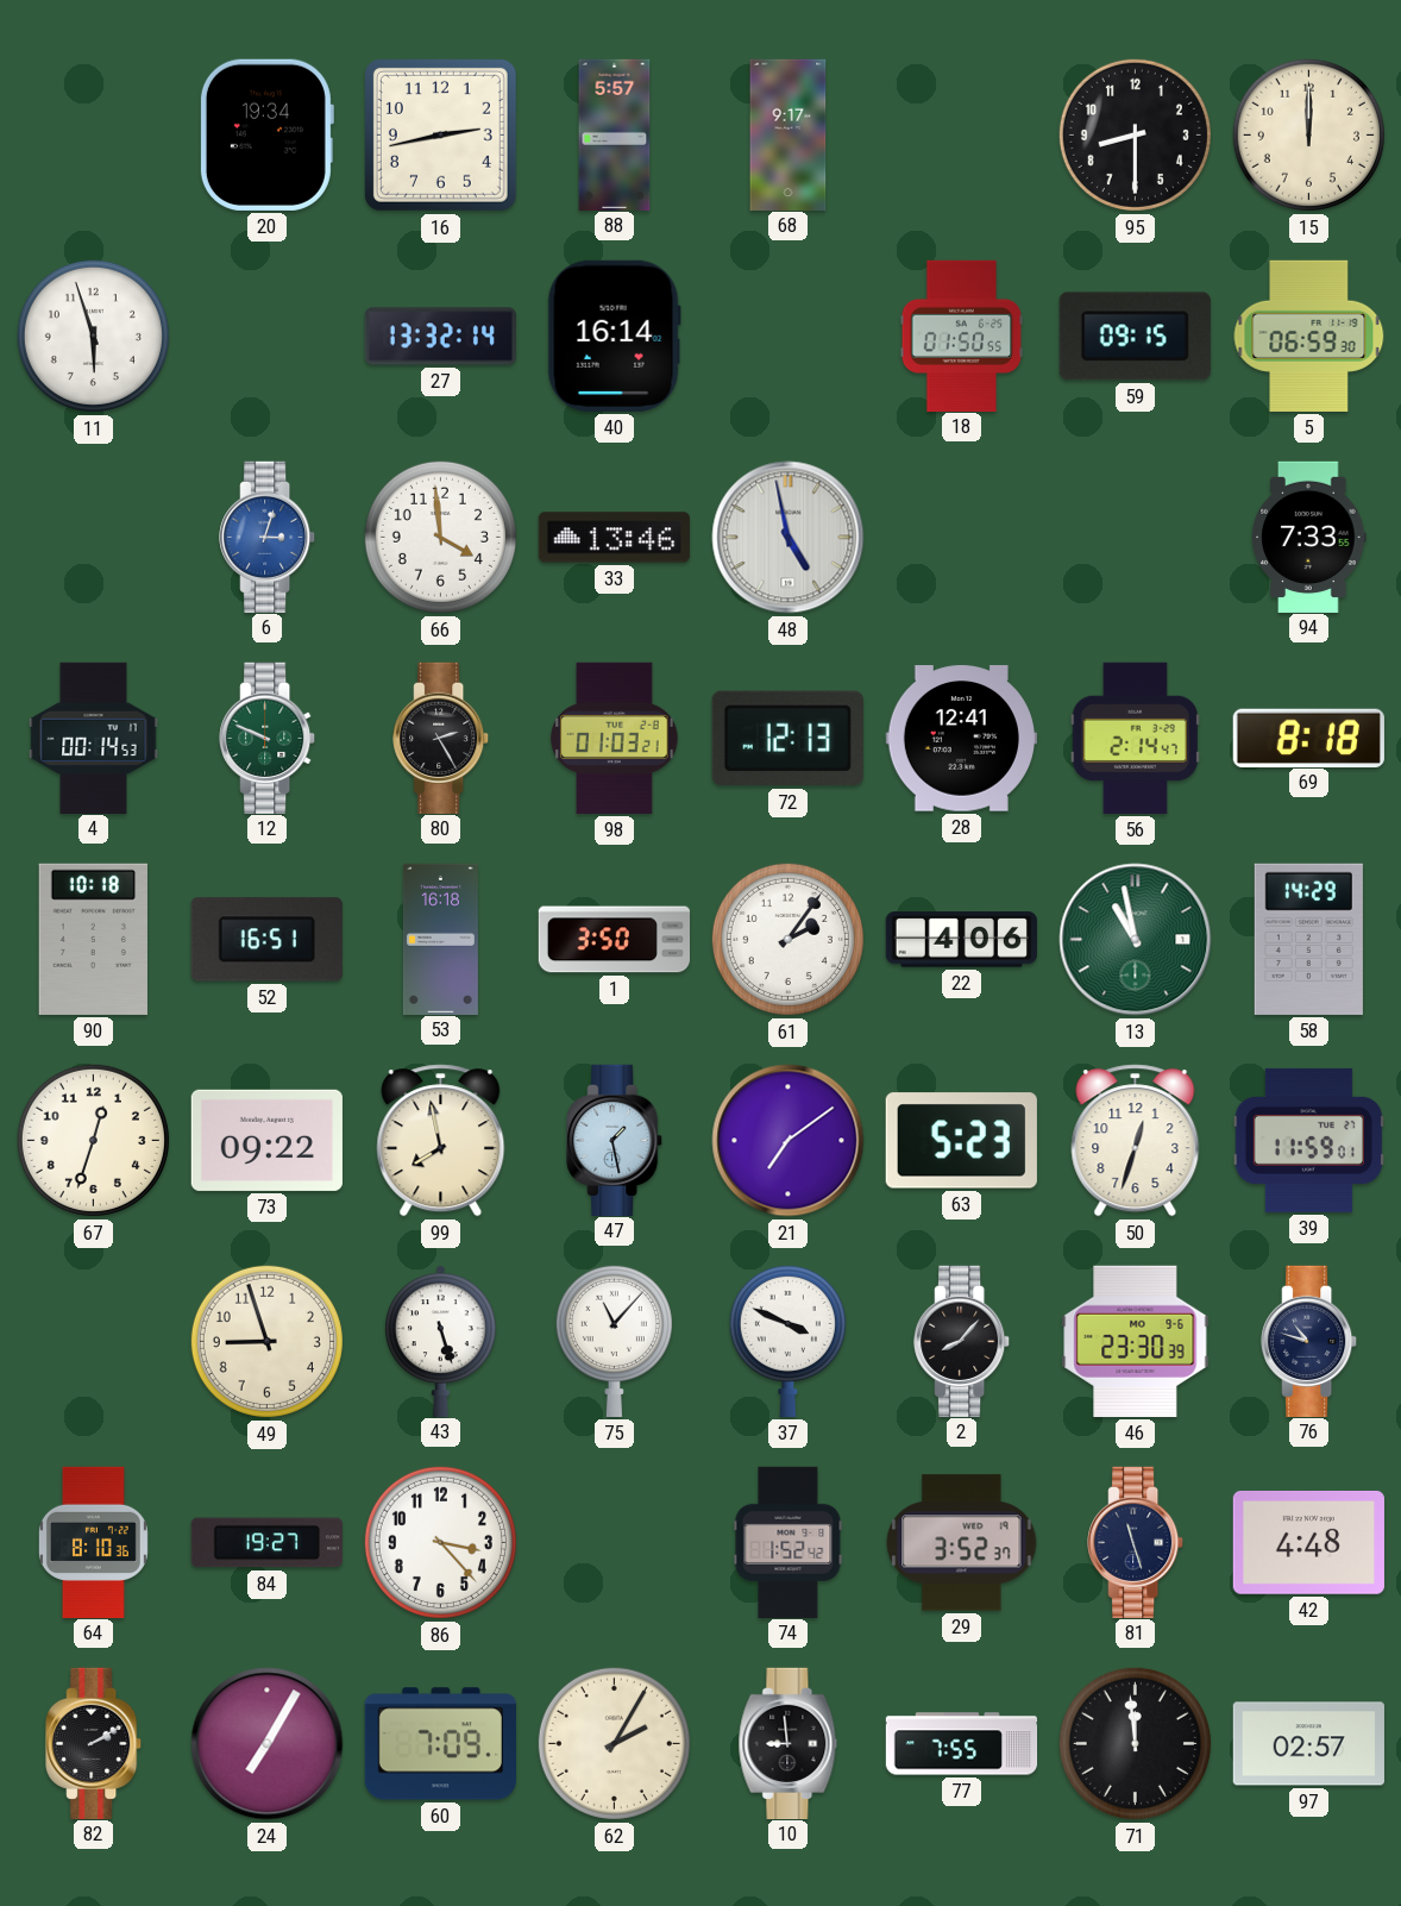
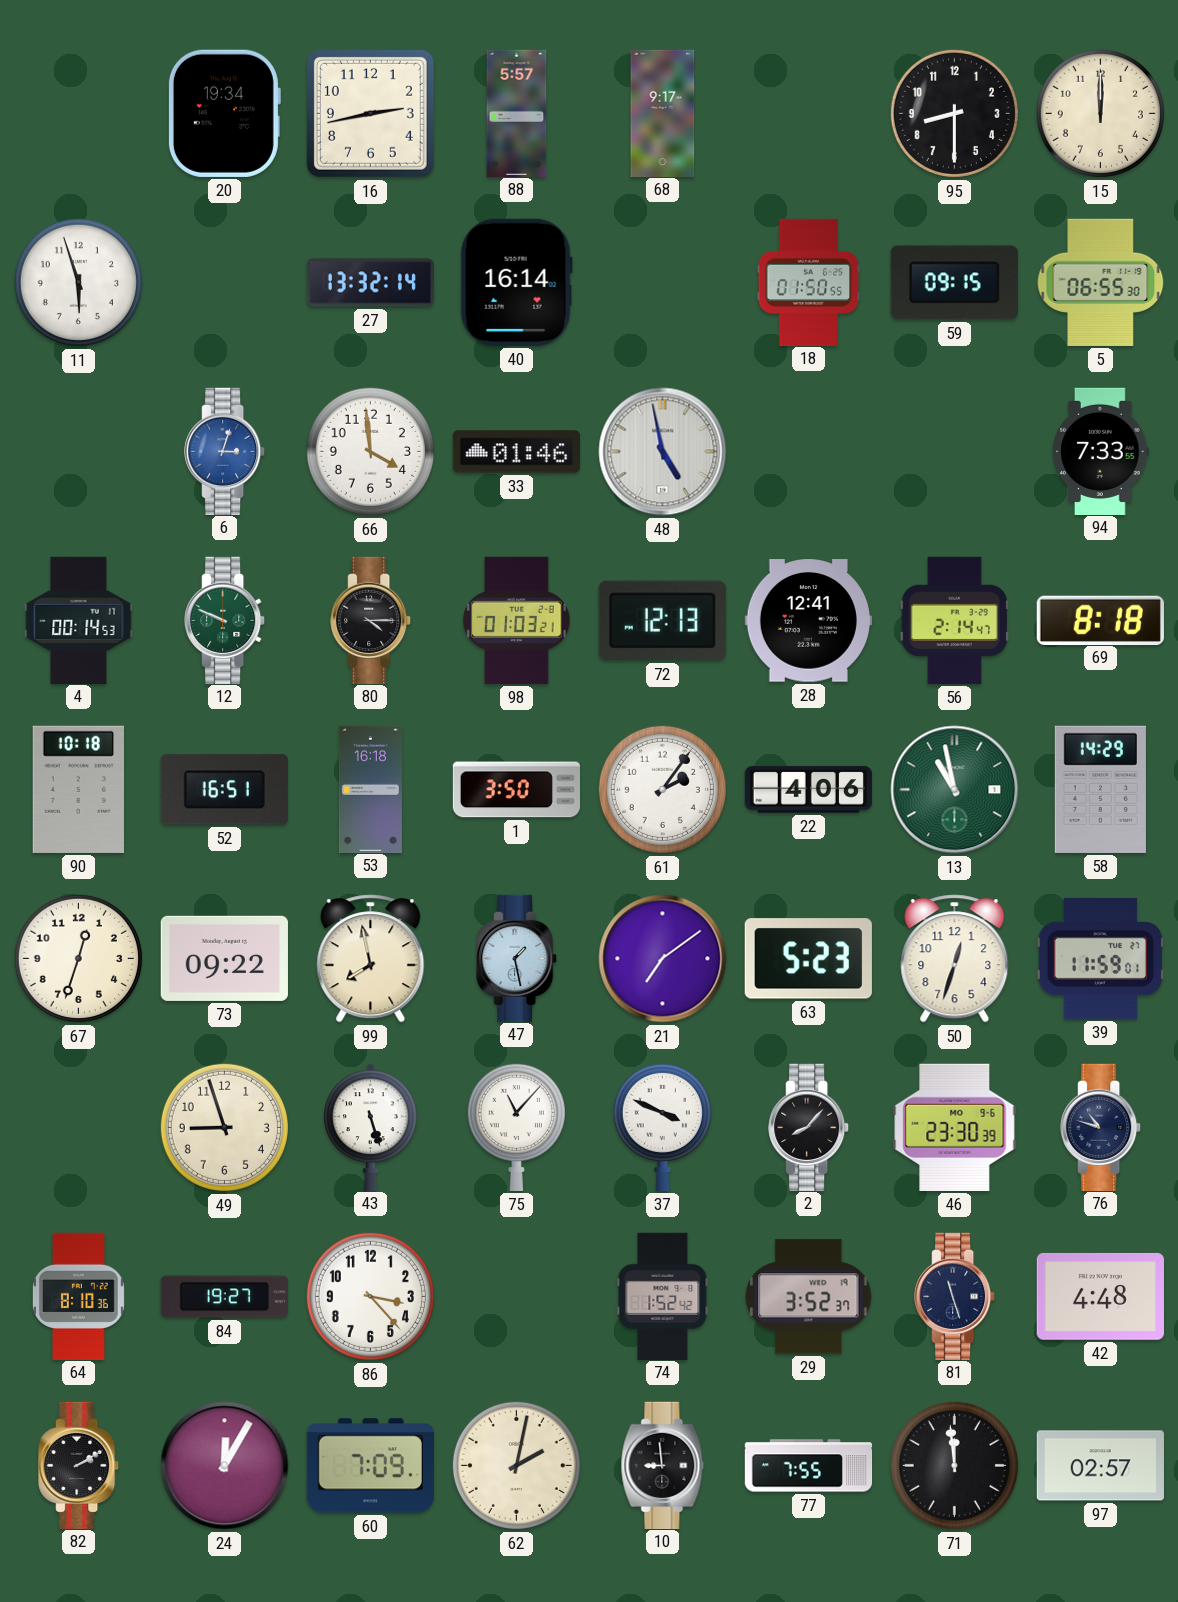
5: 06:59 -> 06:55
33: 13:46 -> 01:46
80: 2:25 -> 4:15
24: 7:05 -> 12:05
62: 2:05 -> 2:02
